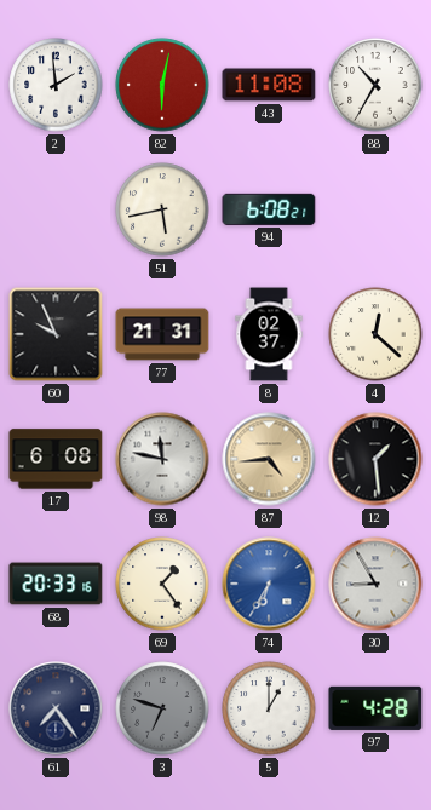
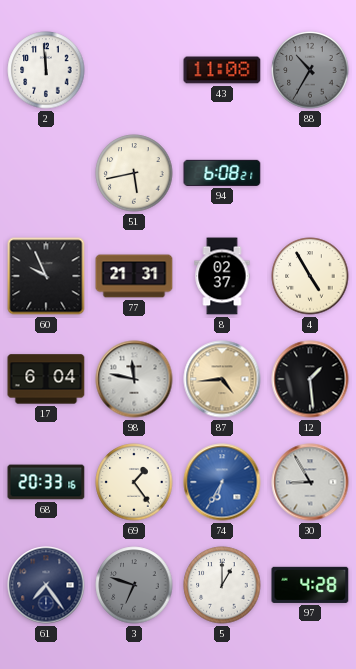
2: 1:59 -> 11:59
82: 6:02 -> none
88 dial: white -> grey
4: 12:22 -> 4:55
17: 6:08 -> 6:04
